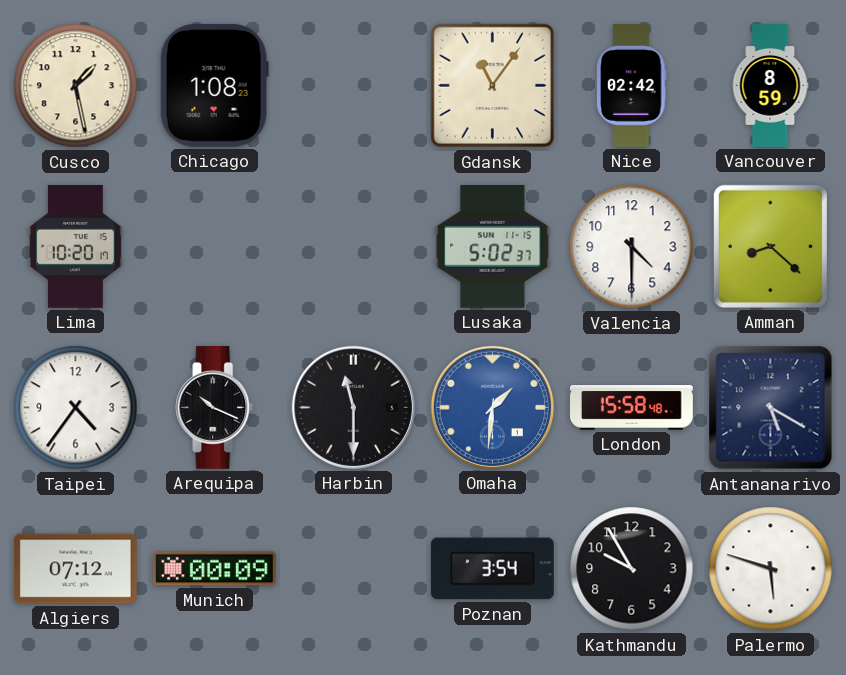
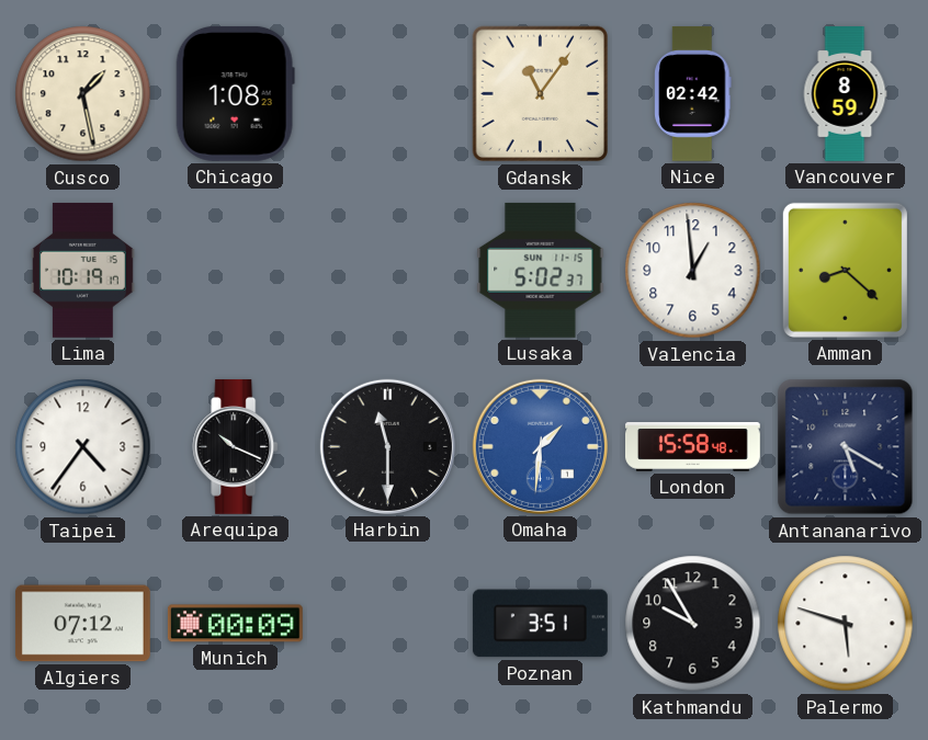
Lima: 10:20 -> 10:19
Valencia: 4:30 -> 12:59
Poznan: 3:54 -> 3:51
